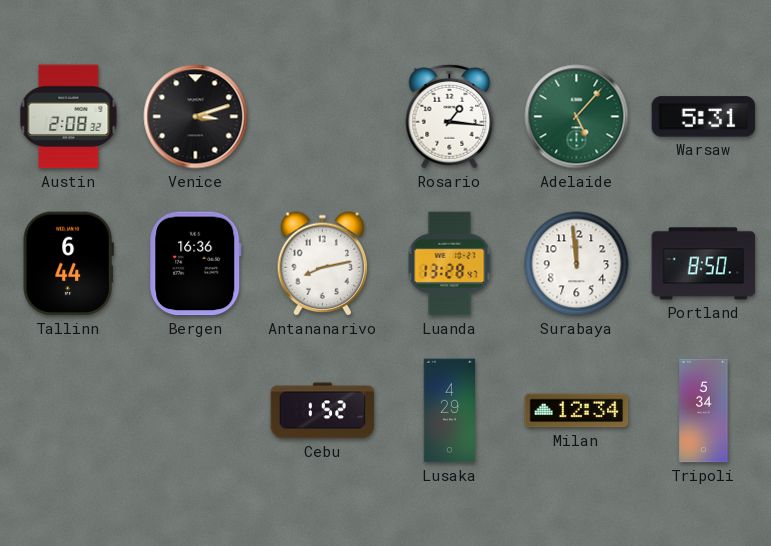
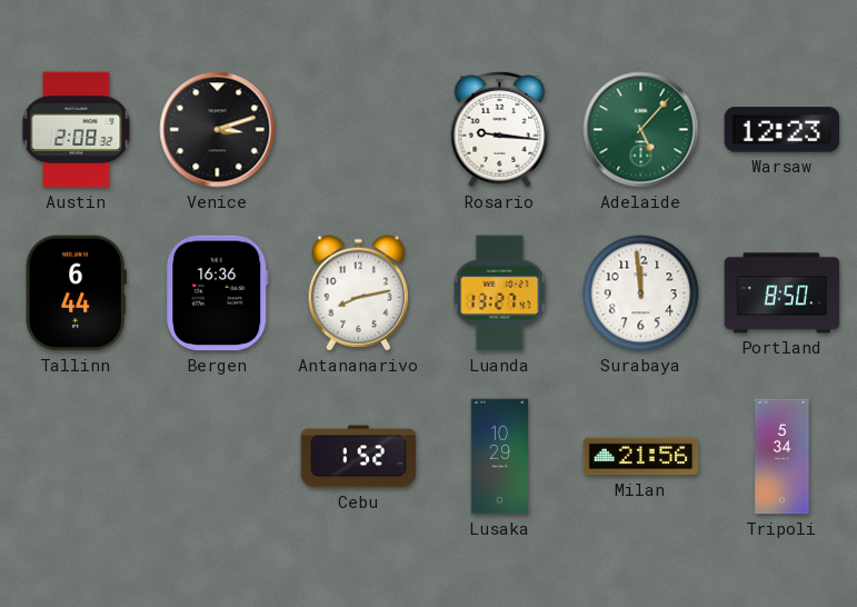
Rosario: 1:16 -> 9:16
Warsaw: 5:31 -> 12:23
Luanda: 13:28 -> 13:27
Lusaka: 4:29 -> 10:29
Milan: 12:34 -> 21:56
